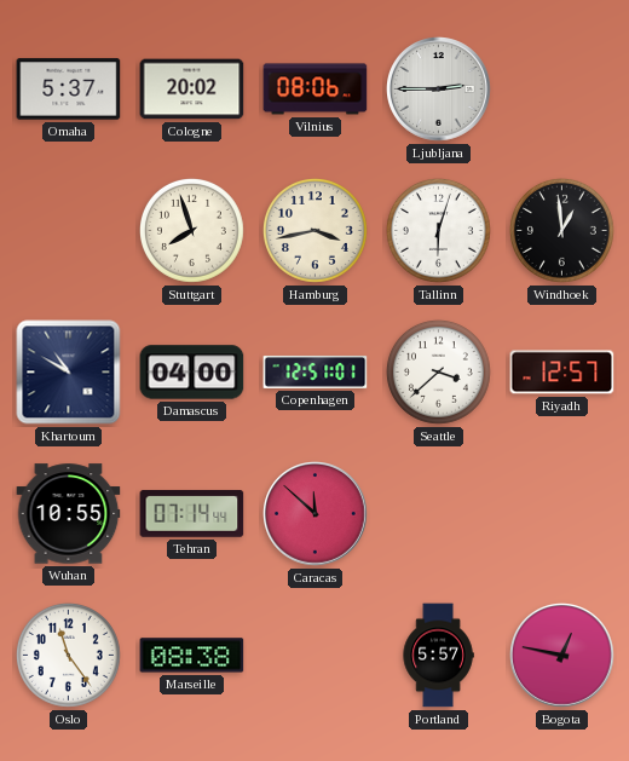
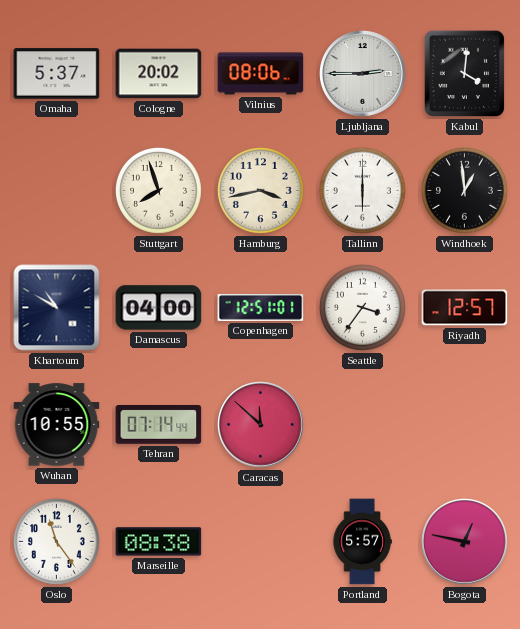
Kabul: none -> 4:01
Tallinn: 6:03 -> 6:00
Seattle: 3:38 -> 3:36
